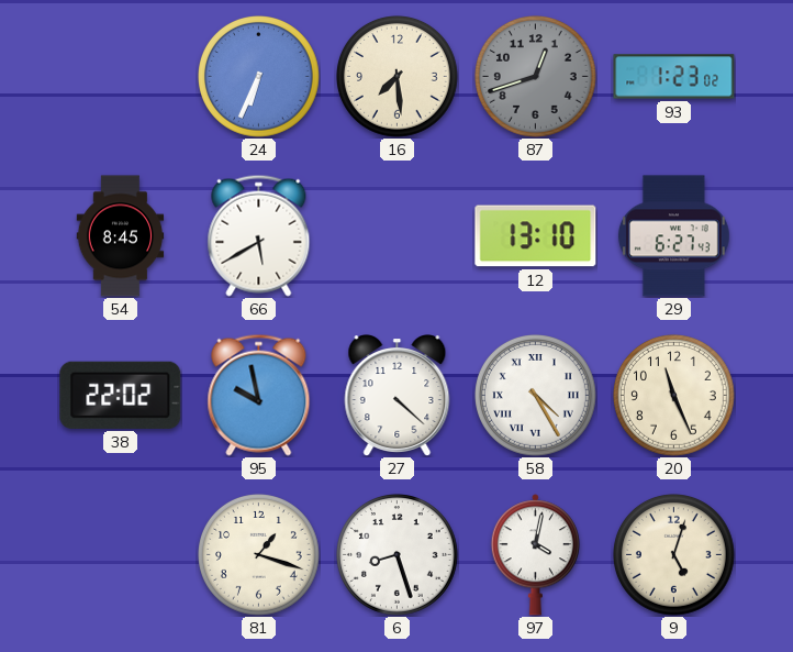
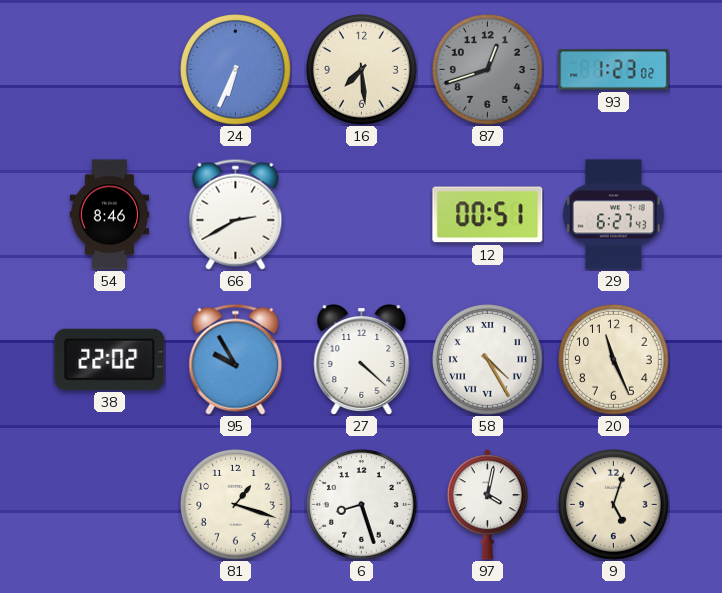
54: 8:45 -> 8:46
66: 5:40 -> 2:40
12: 13:10 -> 00:51
95: 9:58 -> 9:55
